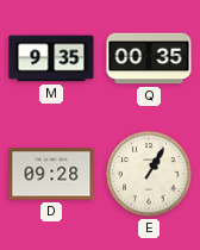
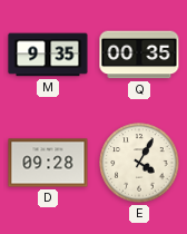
E: 1:05 -> 4:05
